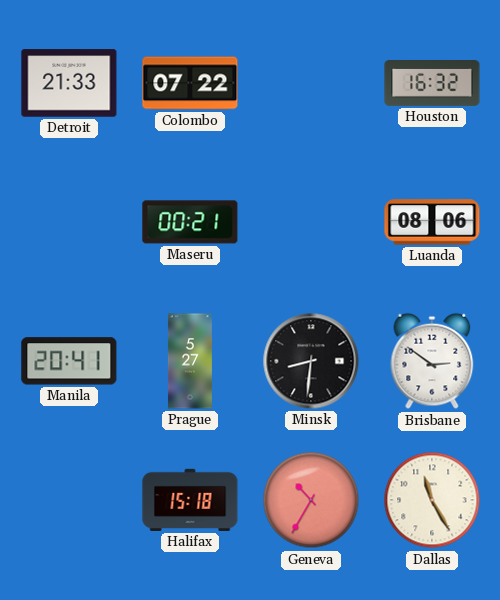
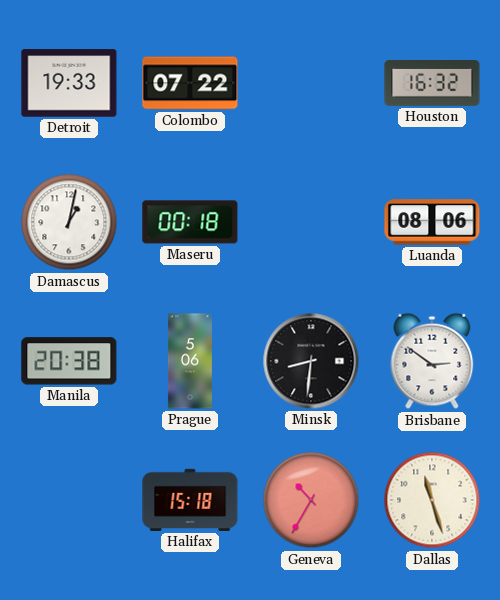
Detroit: 21:33 -> 19:33
Damascus: none -> 1:02
Maseru: 00:21 -> 00:18
Manila: 20:41 -> 20:38
Prague: 5:27 -> 5:06
Dallas: 11:25 -> 11:27
